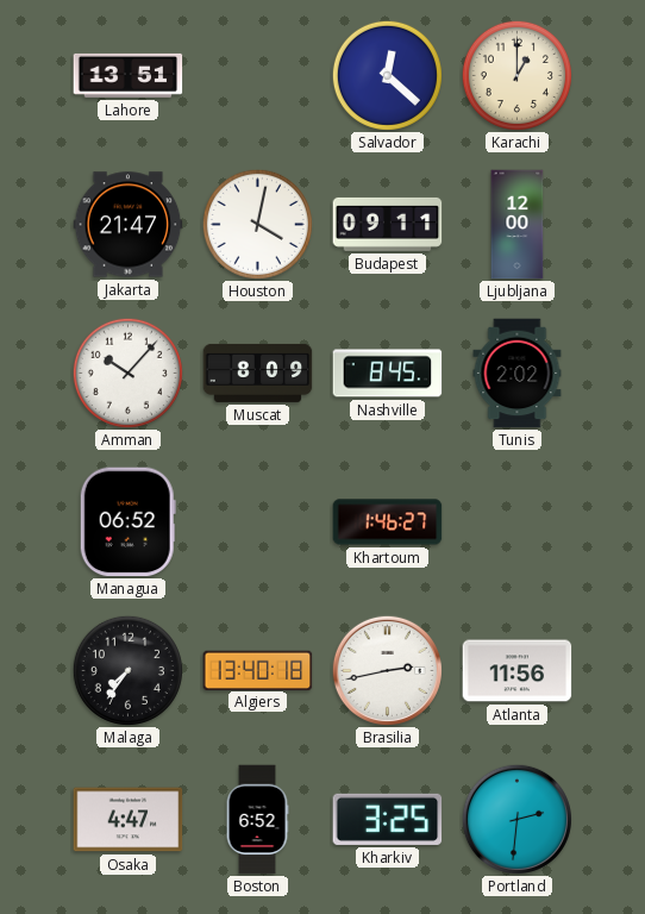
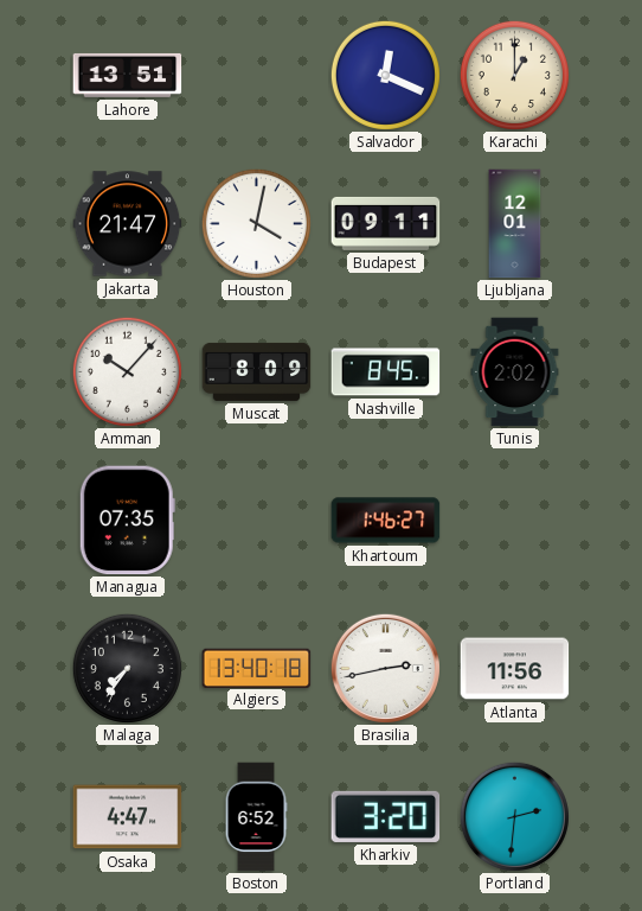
Salvador: 12:22 -> 12:19
Ljubljana: 12:00 -> 12:01
Managua: 06:52 -> 07:35
Kharkiv: 3:25 -> 3:20
